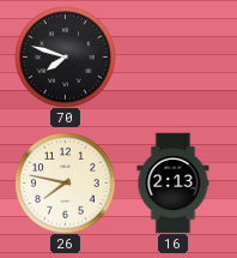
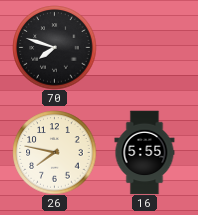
16: 2:13 -> 5:55
